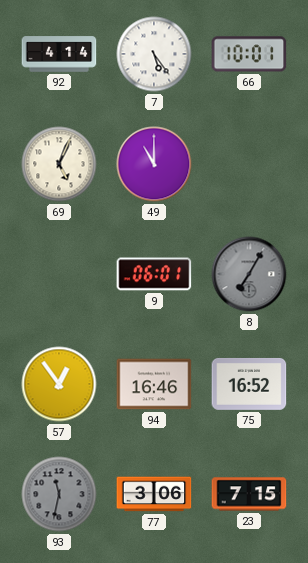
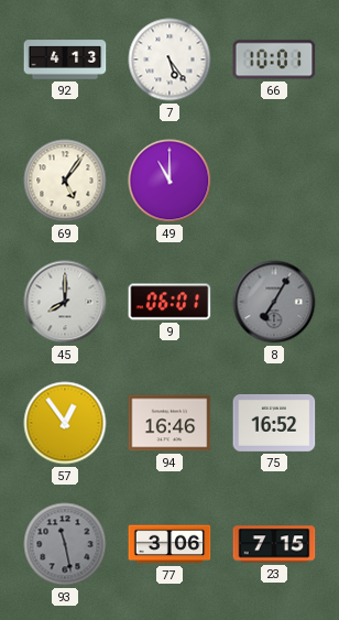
92: 4:14 -> 4:13
69: 5:04 -> 5:06
45: none -> 8:00
93: 11:32 -> 11:28
